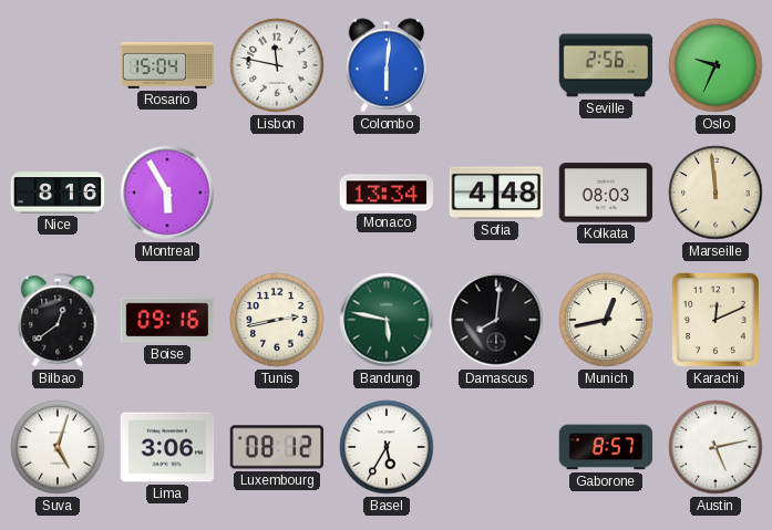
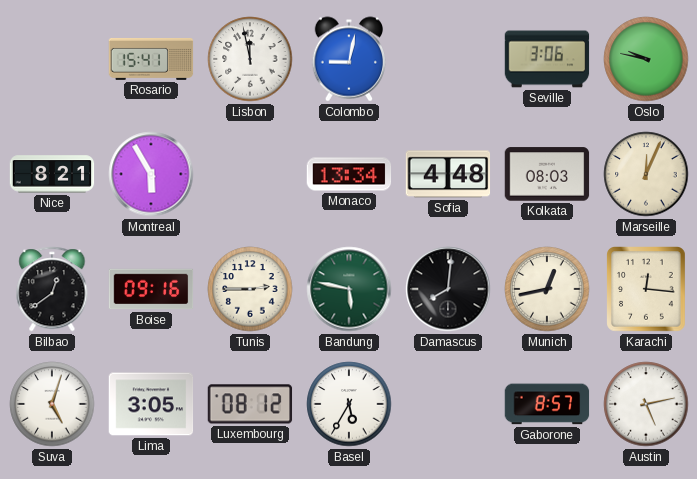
Rosario: 15:04 -> 15:41
Lisbon: 11:47 -> 11:58
Colombo: 6:01 -> 9:02
Seville: 2:56 -> 3:06
Oslo: 9:34 -> 9:47
Nice: 8:16 -> 8:21
Marseille: 11:59 -> 12:04
Tunis: 2:43 -> 2:45
Karachi: 12:11 -> 12:16
Lima: 3:06 -> 3:05
